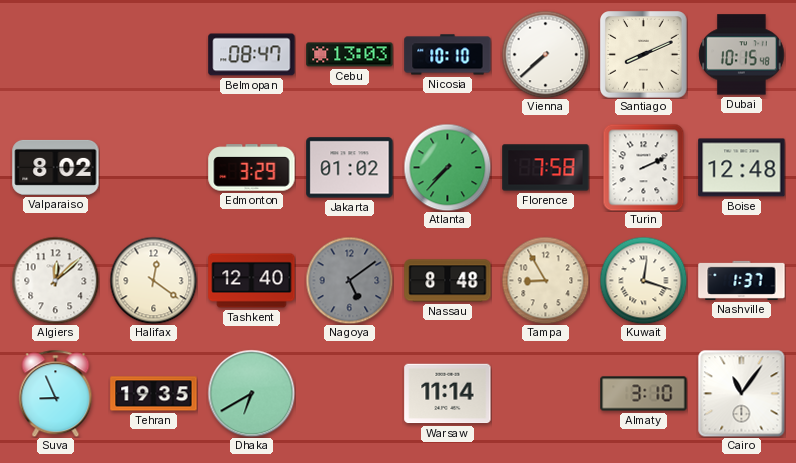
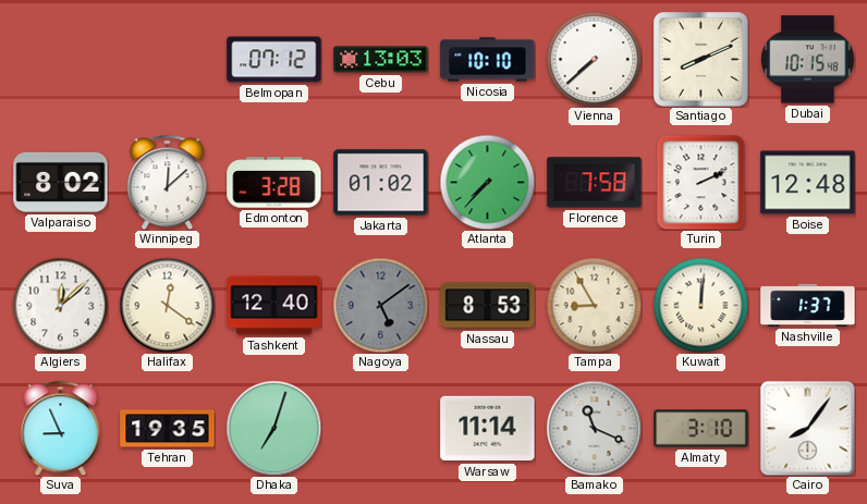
Belmopan: 08:47 -> 07:12
Winnipeg: none -> 12:08
Edmonton: 3:29 -> 3:28
Nassau: 8:48 -> 8:53
Kuwait: 12:18 -> 12:01
Dhaka: 6:40 -> 7:03
Bamako: none -> 11:19
Cairo: 11:06 -> 8:06
